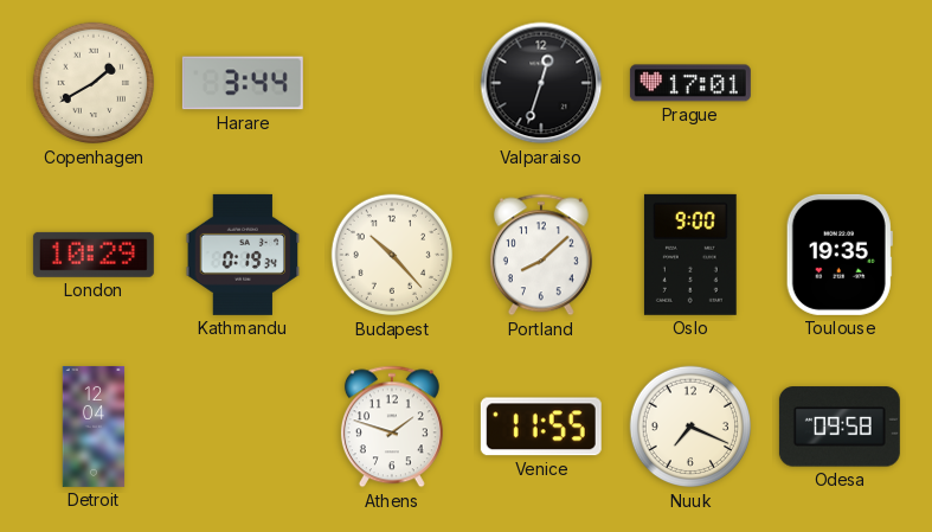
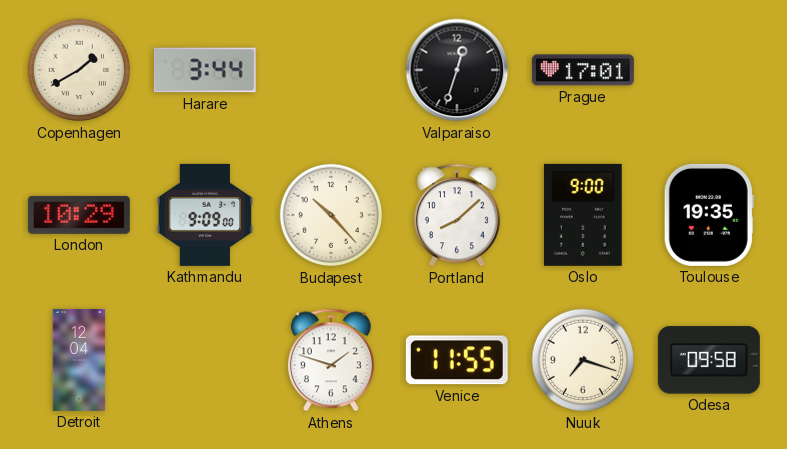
Kathmandu: 0:19 -> 9:09
Nuuk: 7:19 -> 7:18
